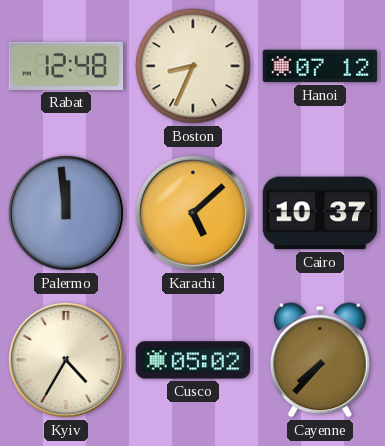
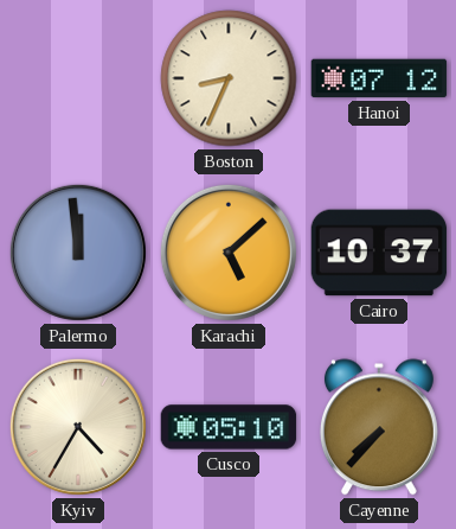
Rabat: 12:48 -> none
Cusco: 05:02 -> 05:10
